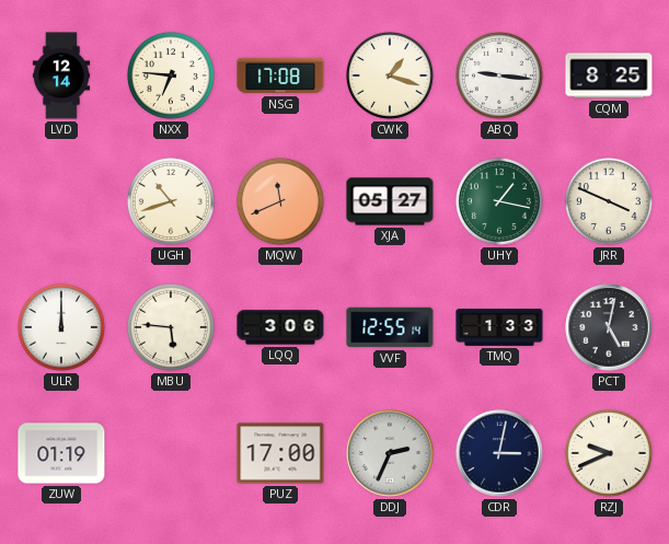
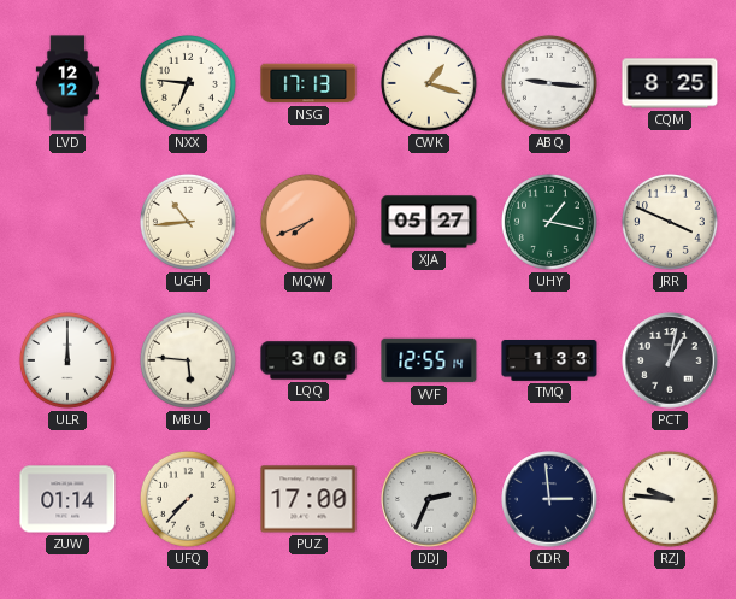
LVD: 12:14 -> 12:12
NSG: 17:08 -> 17:13
UGH: 10:42 -> 10:44
MQW: 11:41 -> 7:41
PCT: 5:02 -> 1:02
ZUW: 01:19 -> 01:14
UFQ: none -> 7:37
CDR: 3:02 -> 2:59
RZJ: 9:41 -> 9:46
